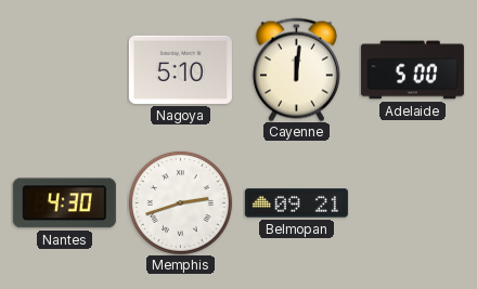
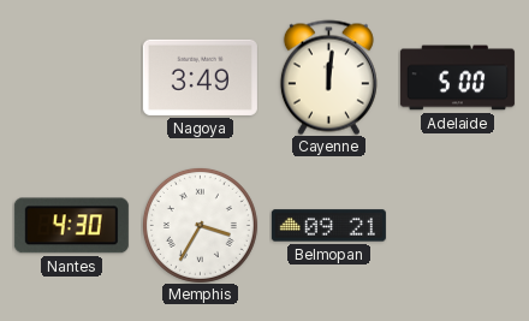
Nagoya: 5:10 -> 3:49
Memphis: 2:42 -> 3:35
